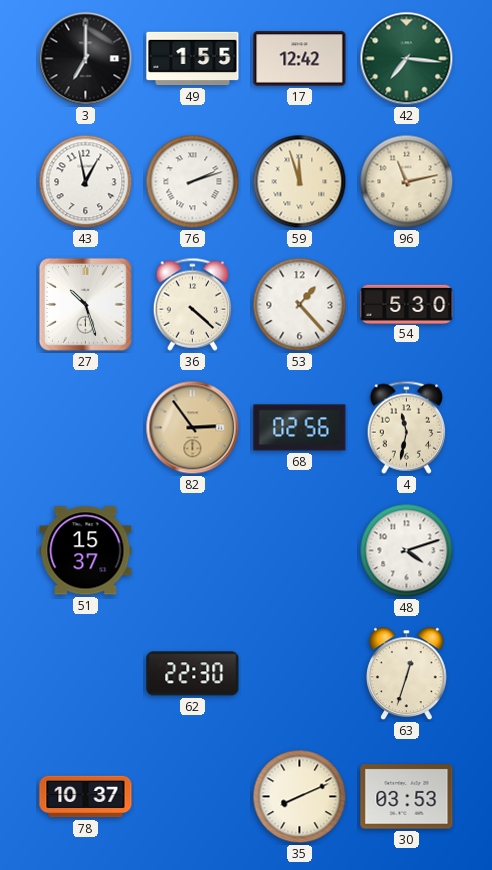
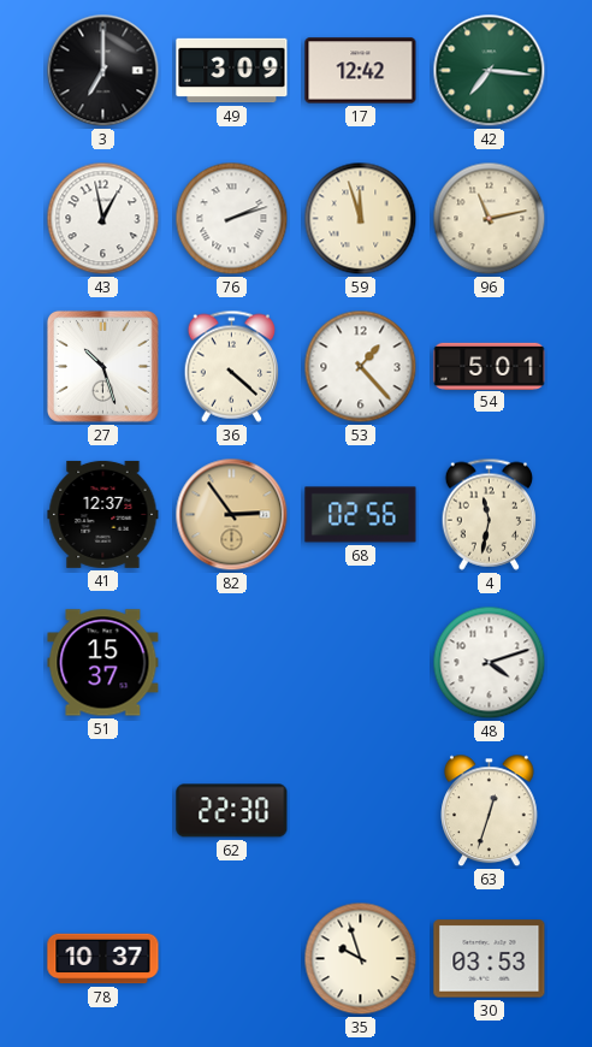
49: 1:55 -> 3:09
54: 5:30 -> 5:01
41: none -> 12:37
35: 8:11 -> 9:57
